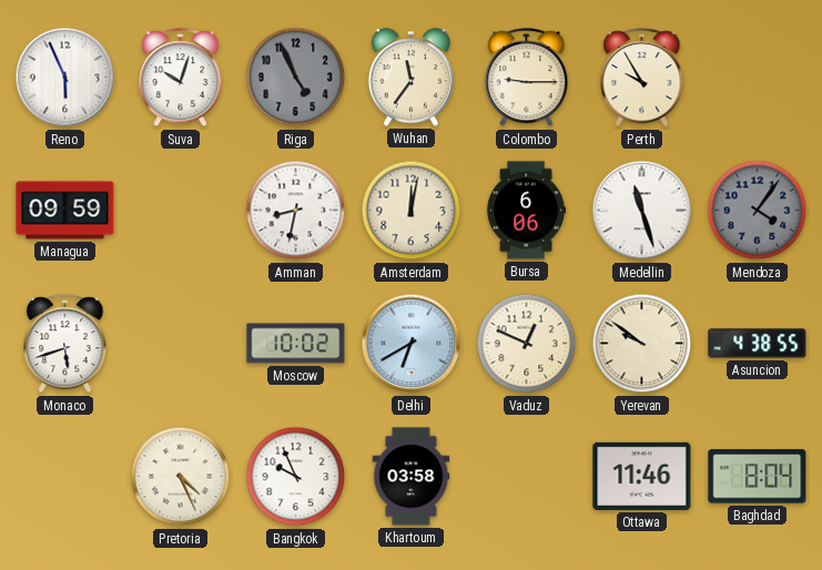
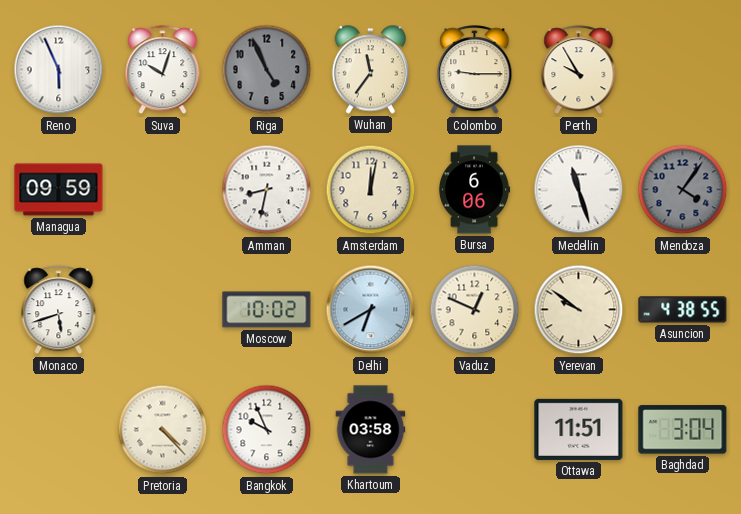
Pretoria: 4:26 -> 4:23
Ottawa: 11:46 -> 11:51
Baghdad: 8:04 -> 3:04
